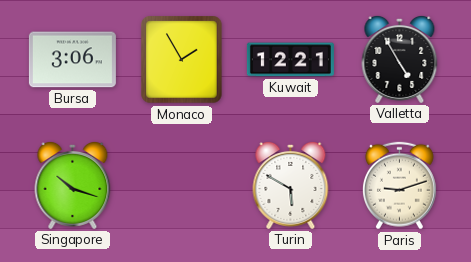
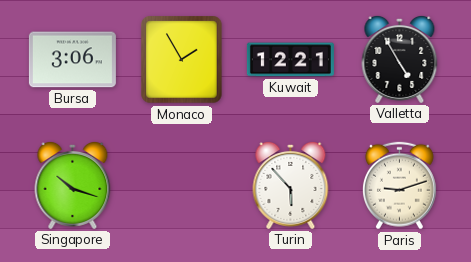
Turin: 5:50 -> 5:53
